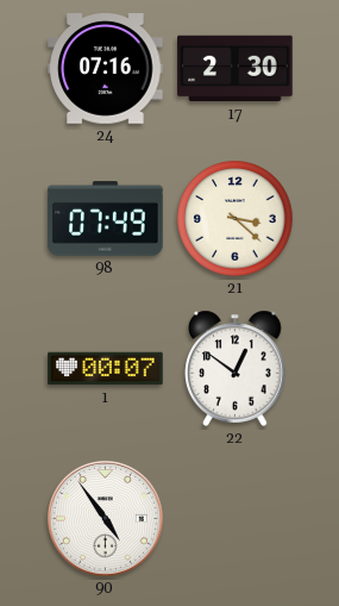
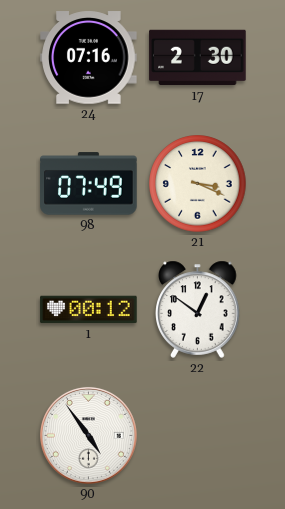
21: 3:22 -> 3:19
1: 00:07 -> 00:12
